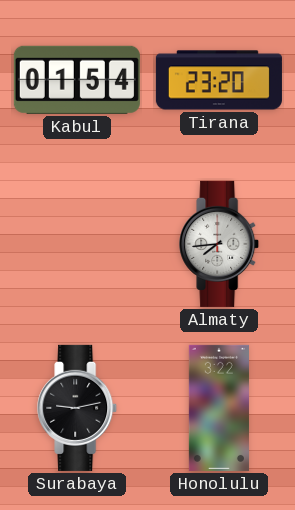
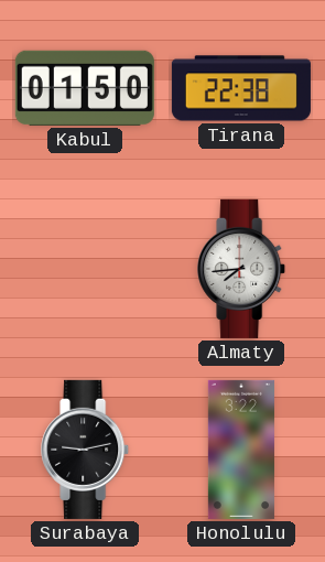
Kabul: 01:54 -> 01:50
Tirana: 23:20 -> 22:38
